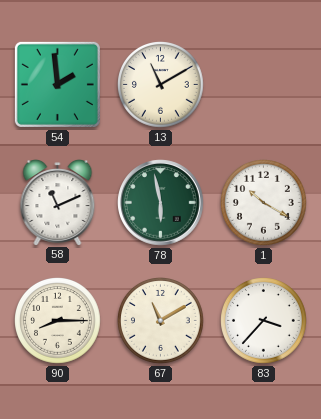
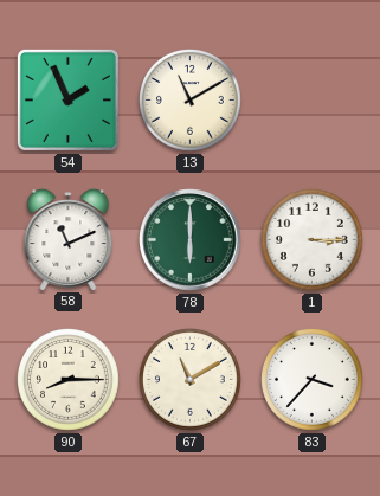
54: 1:59 -> 1:56
78: 5:58 -> 6:00
1: 10:20 -> 3:15
